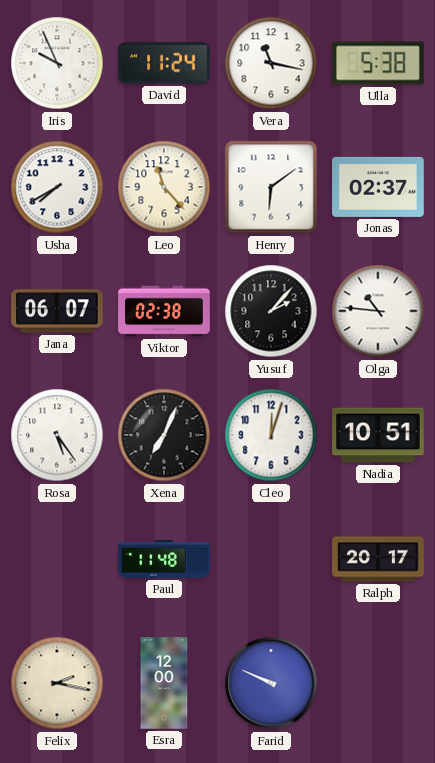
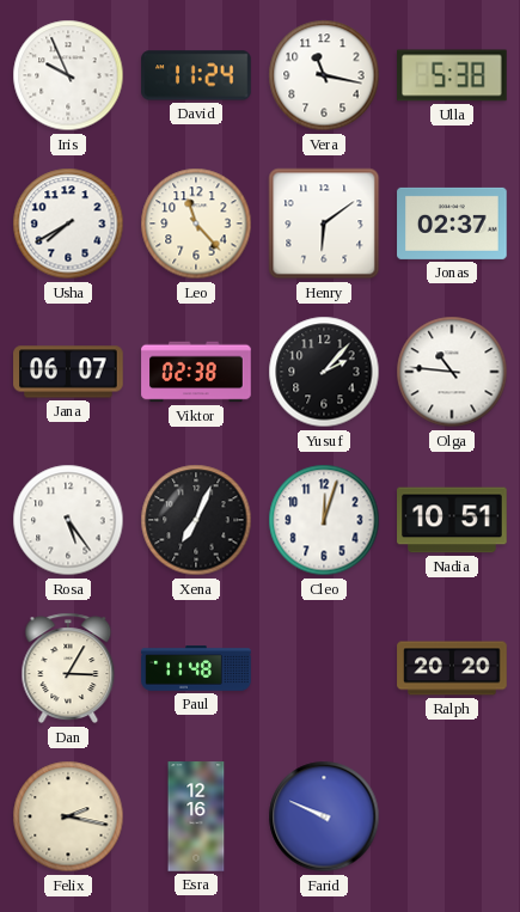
Dan: none -> 3:05
Ralph: 20:17 -> 20:20
Esra: 12:00 -> 12:16
